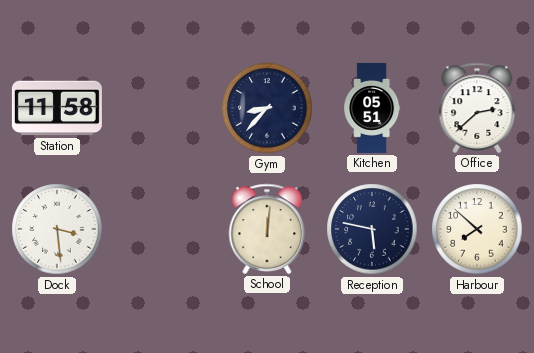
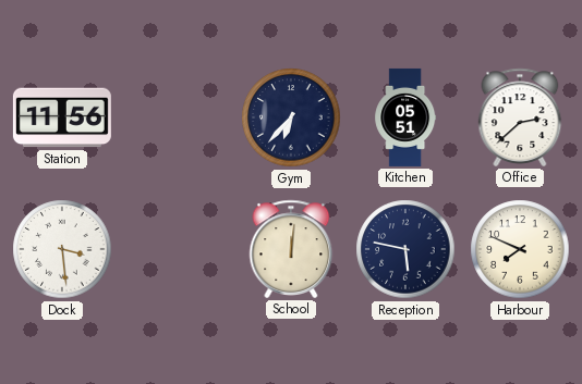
Station: 11:58 -> 11:56
Gym: 8:37 -> 6:37
Harbour: 7:52 -> 7:49
